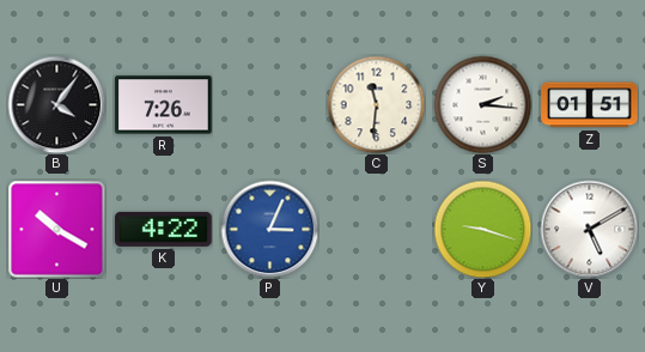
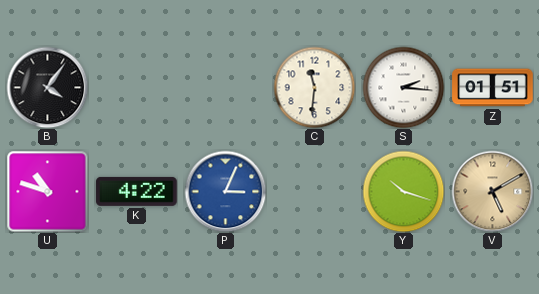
R: 7:26 -> none
U: 10:20 -> 10:48
Y: 9:18 -> 10:18
V dial: white -> champagne
